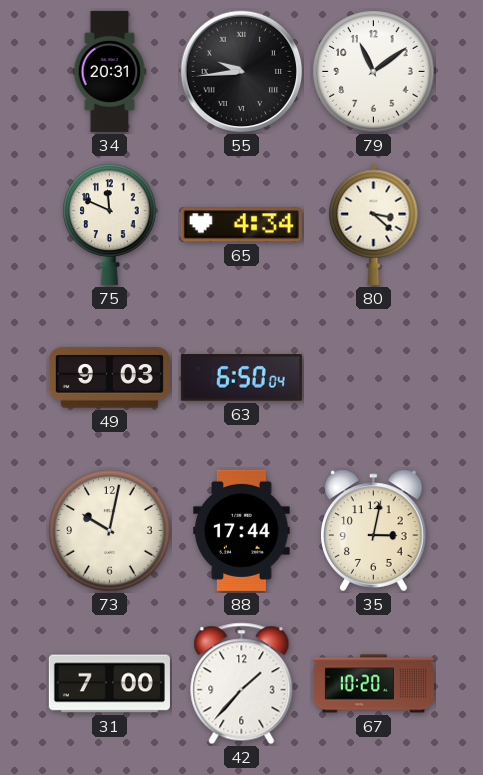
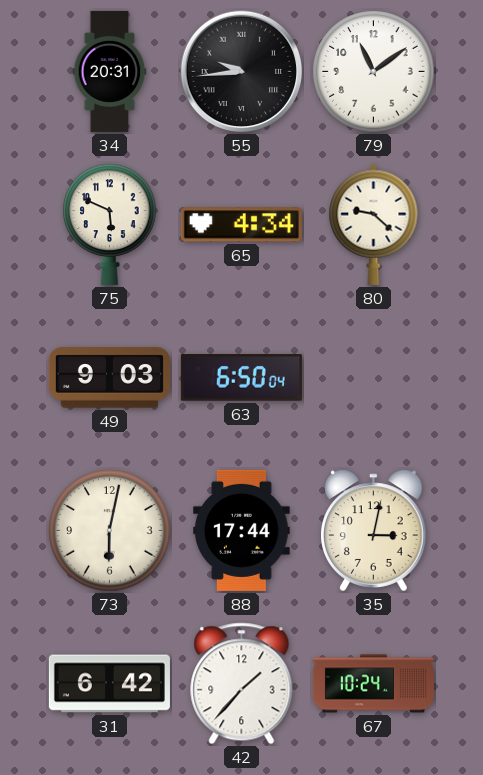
75: 11:49 -> 5:49
80: 3:22 -> 9:22
73: 10:02 -> 6:02
31: 7:00 -> 6:42
67: 10:20 -> 10:24
